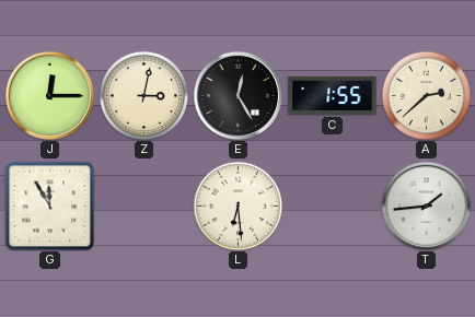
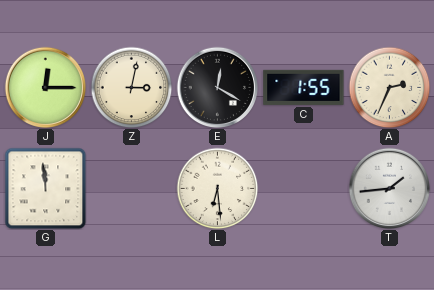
E: 12:25 -> 12:20
A: 2:38 -> 2:34
G: 11:55 -> 11:59
